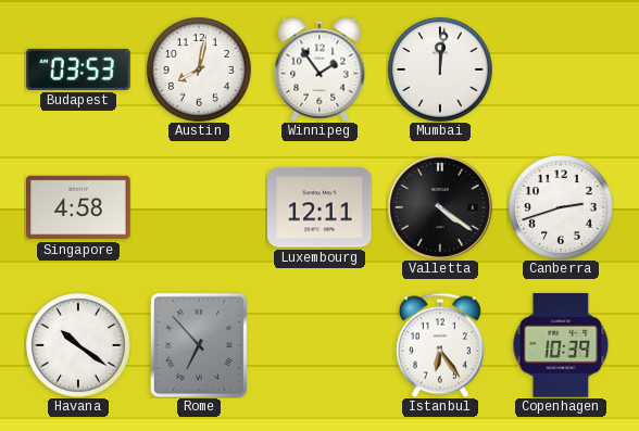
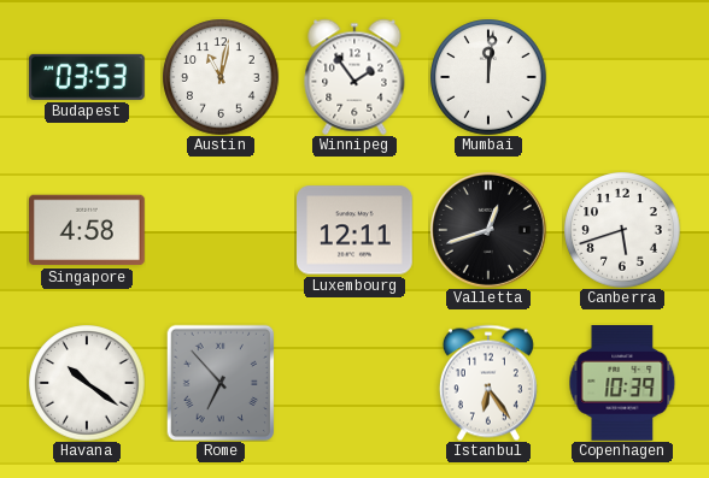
Austin: 8:02 -> 11:02
Valletta: 4:21 -> 12:42
Canberra: 2:42 -> 5:42
